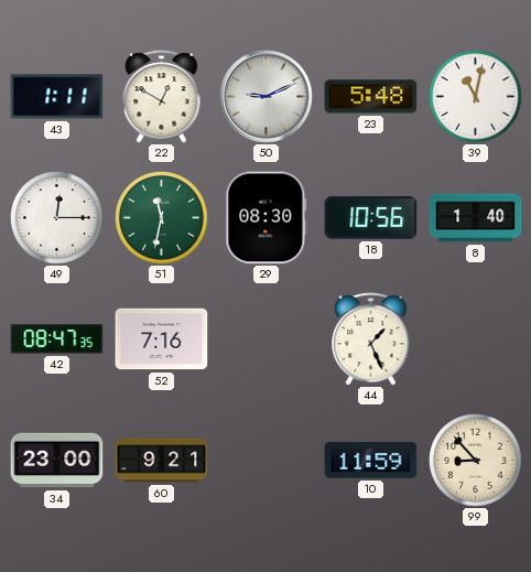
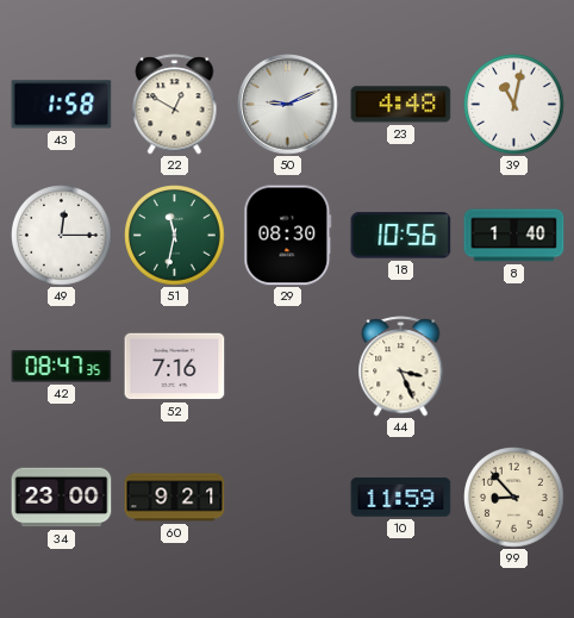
43: 1:11 -> 1:58
23: 5:48 -> 4:48
44: 1:26 -> 3:26
